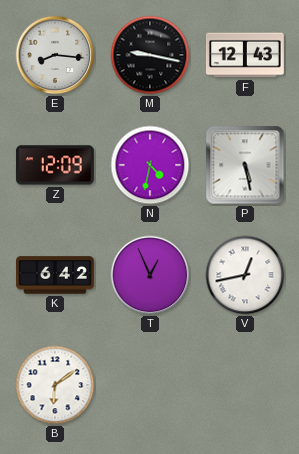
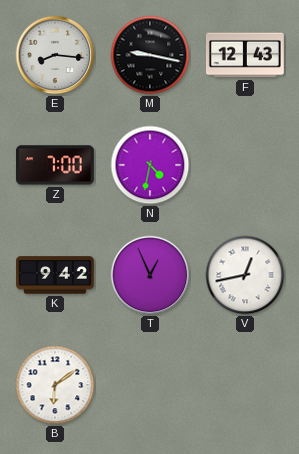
Z: 12:09 -> 7:00
P: 5:28 -> none
K: 6:42 -> 9:42
